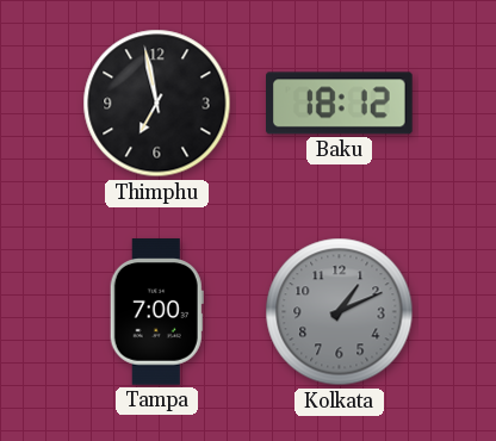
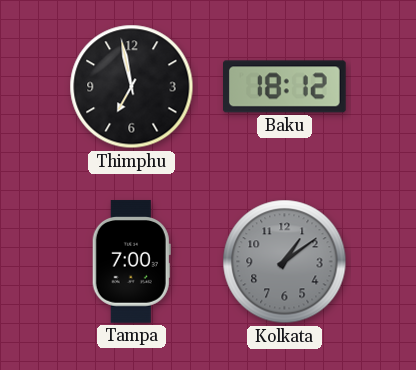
Kolkata: 1:11 -> 1:09
